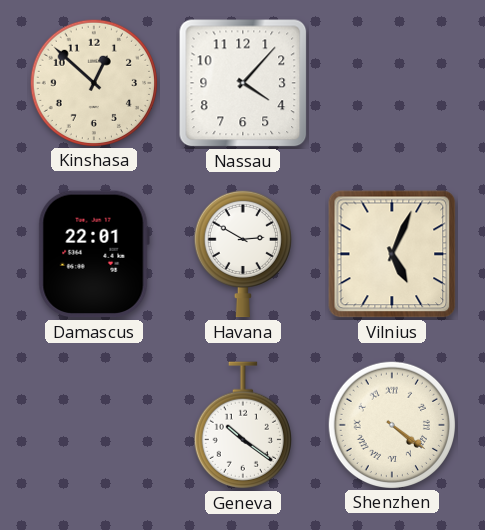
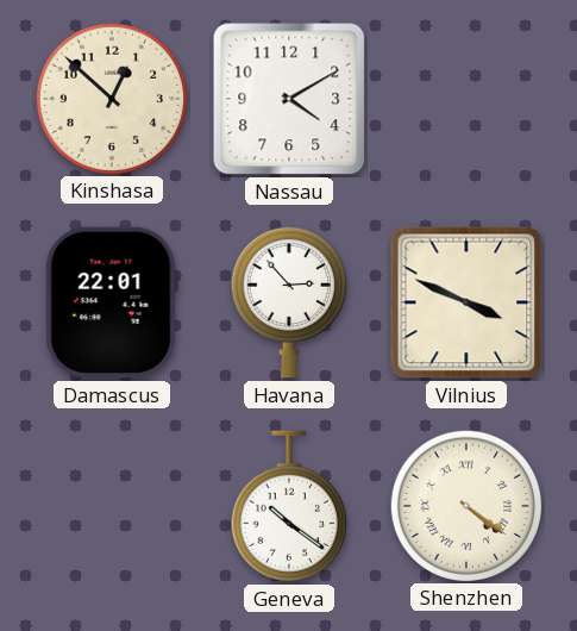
Nassau: 4:07 -> 4:10
Havana: 2:50 -> 2:53
Vilnius: 5:04 -> 3:49
